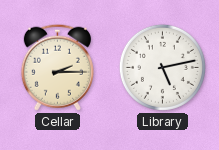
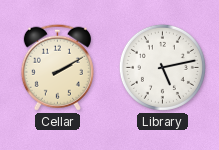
Cellar: 2:15 -> 2:10
